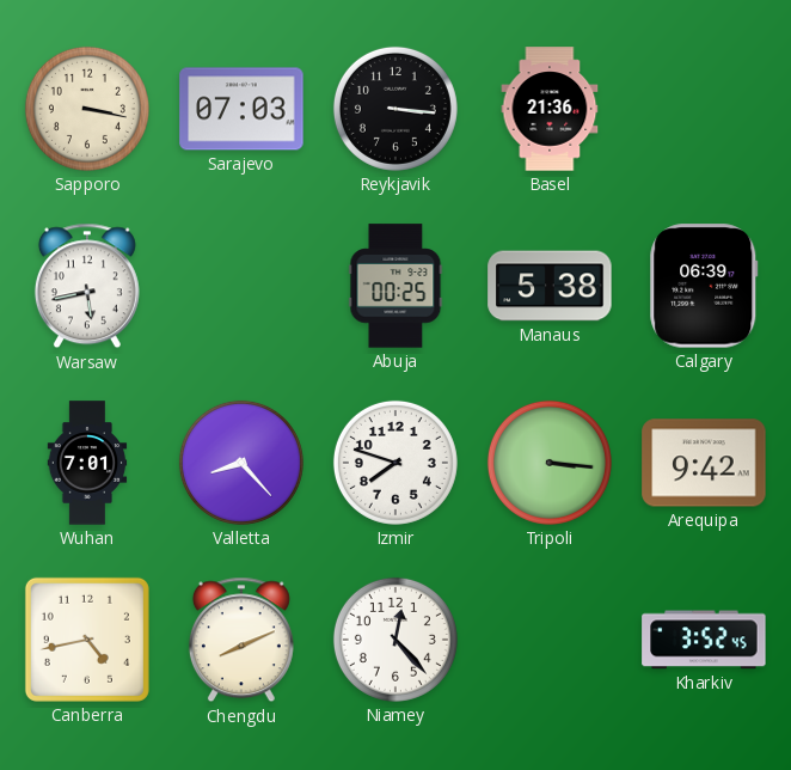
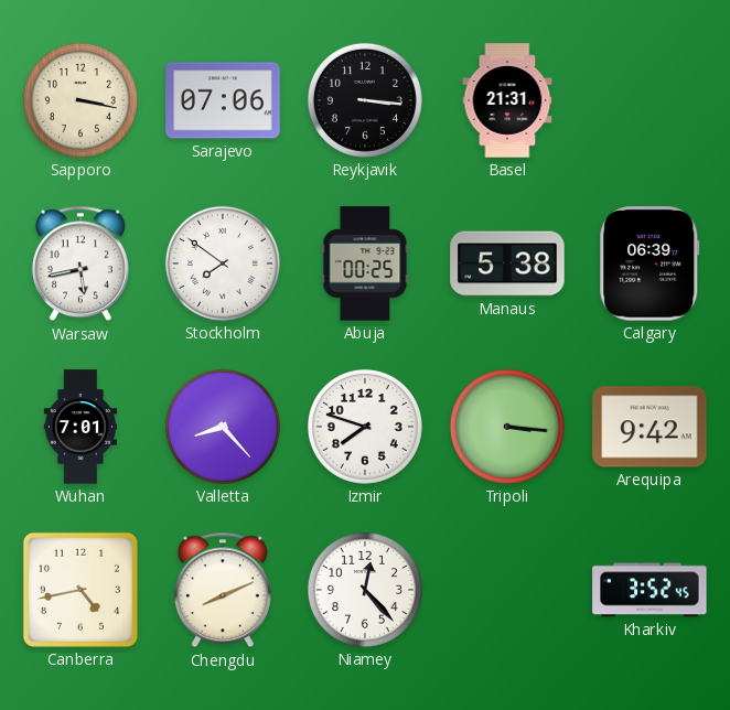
Sarajevo: 07:03 -> 07:06
Basel: 21:36 -> 21:31
Stockholm: none -> 7:51
